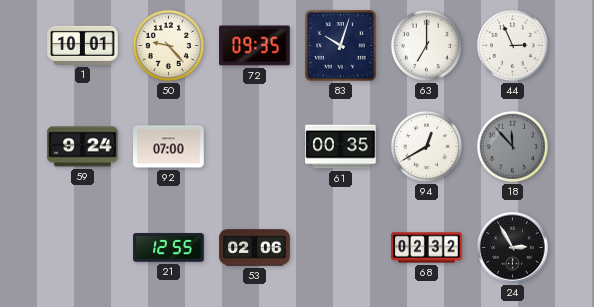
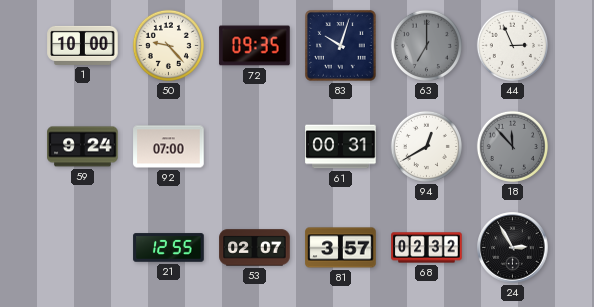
1: 10:01 -> 10:00
63 dial: white -> grey
61: 00:35 -> 00:31
53: 02:06 -> 02:07
81: none -> 3:57
